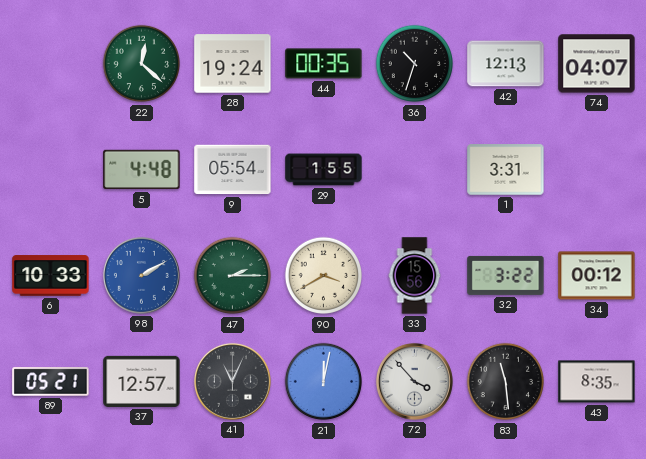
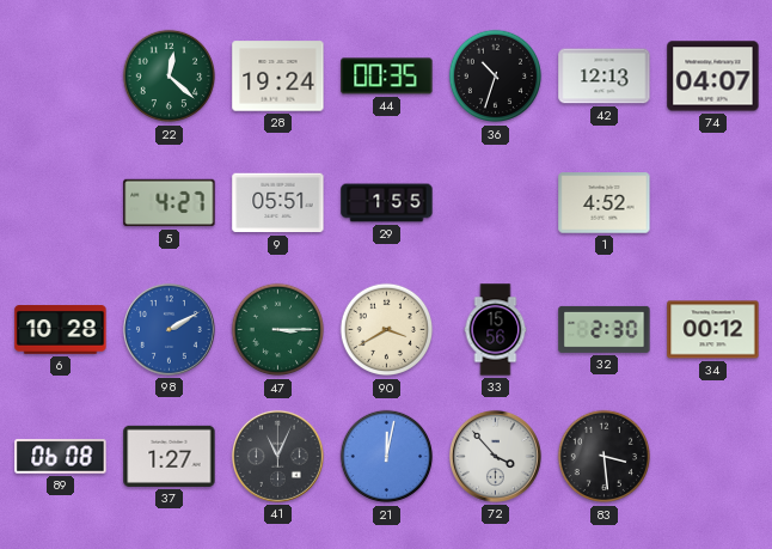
5: 4:48 -> 4:27
9: 05:54 -> 05:51
1: 3:31 -> 4:52
6: 10:33 -> 10:28
47: 2:15 -> 3:15
32: 3:22 -> 2:30
89: 05:21 -> 06:08
37: 12:57 -> 1:27
83: 11:29 -> 3:29
43: 8:35 -> none
